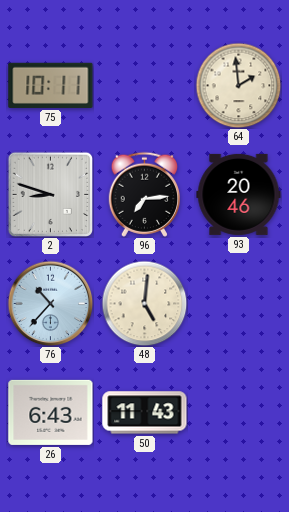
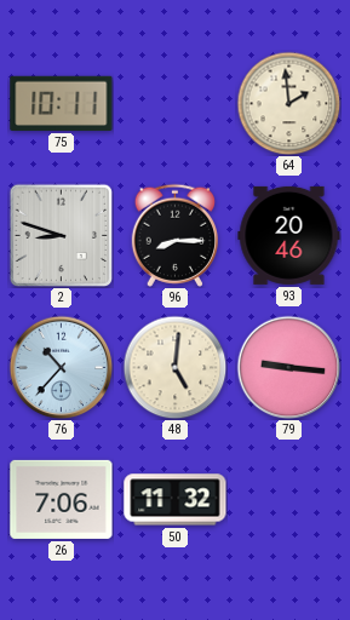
96: 7:14 -> 8:15
79: none -> 9:16
26: 6:43 -> 7:06
50: 11:43 -> 11:32
